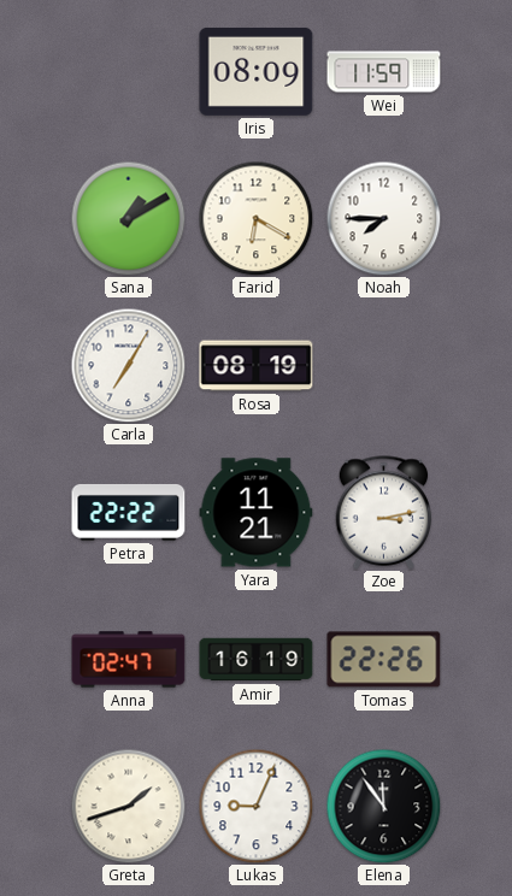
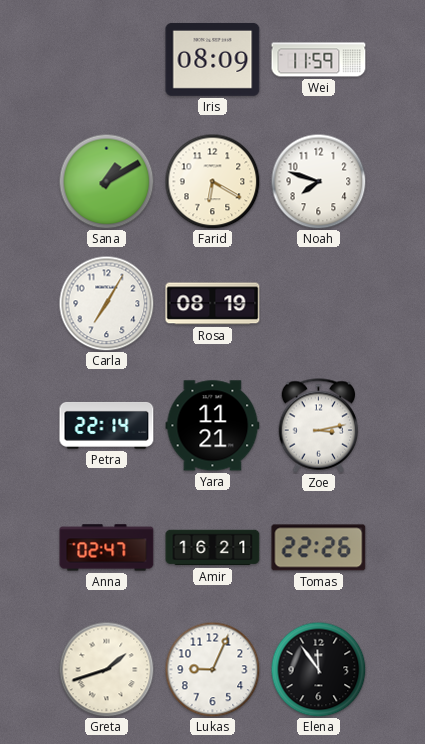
Noah: 7:45 -> 7:48
Petra: 22:22 -> 22:14
Amir: 16:19 -> 16:21
